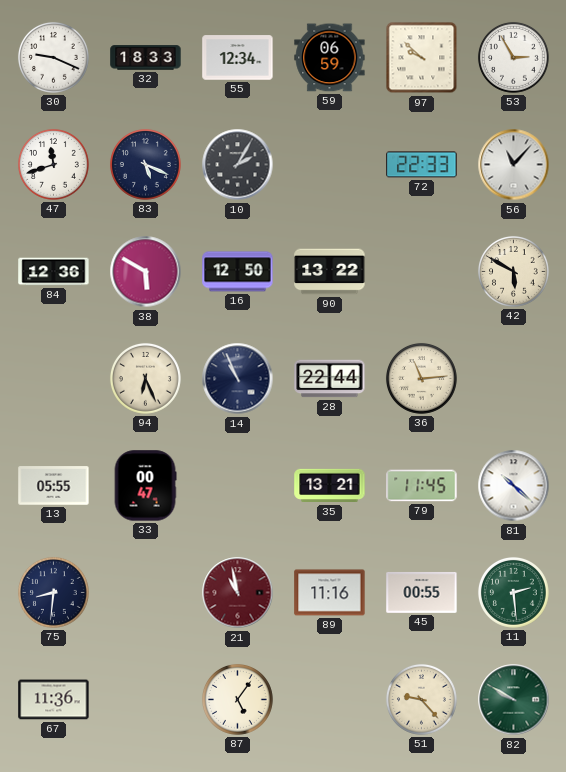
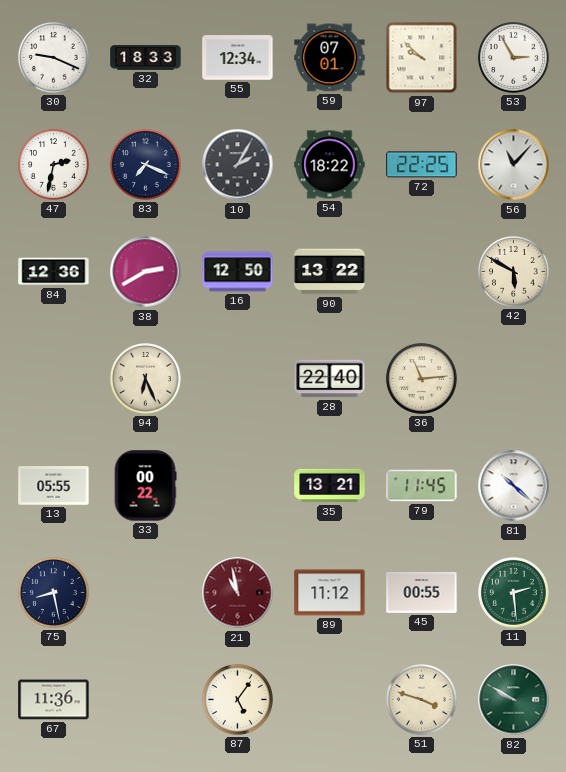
59: 06:59 -> 07:01
47: 11:42 -> 2:32
83: 5:19 -> 7:19
54: none -> 18:22
72: 22:33 -> 22:25
38: 5:50 -> 2:40
14: 10:56 -> none
28: 22:44 -> 22:40
33: 00:47 -> 00:22
75: 8:31 -> 8:28
89: 11:16 -> 11:12
51: 9:23 -> 3:48
